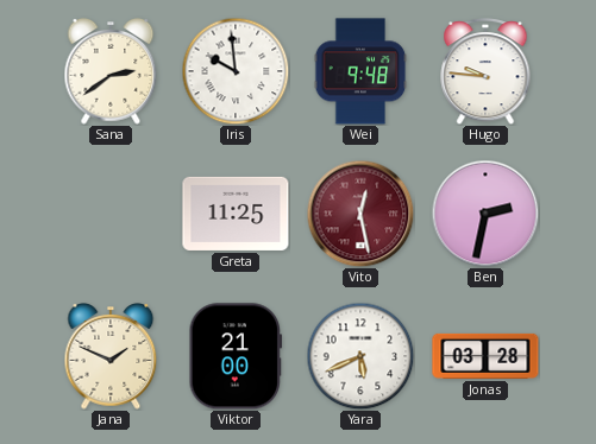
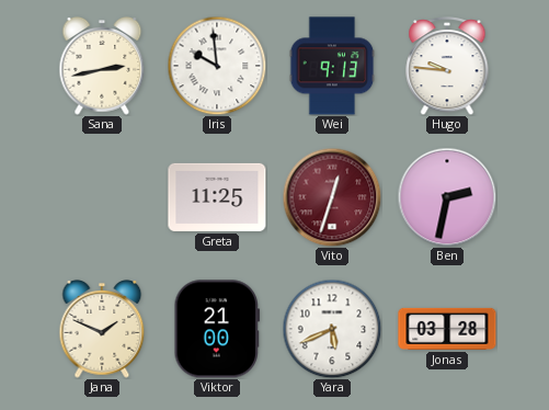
Sana: 2:39 -> 2:43
Wei: 9:48 -> 9:13
Vito: 12:28 -> 12:33
